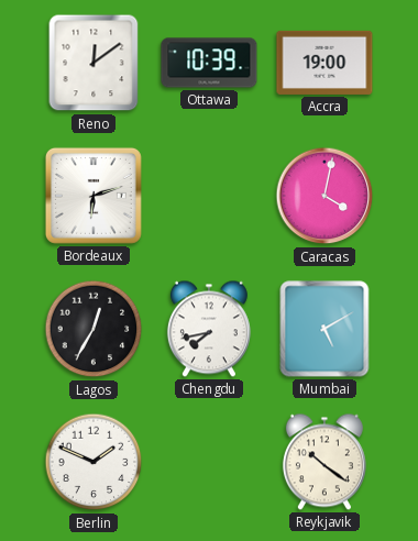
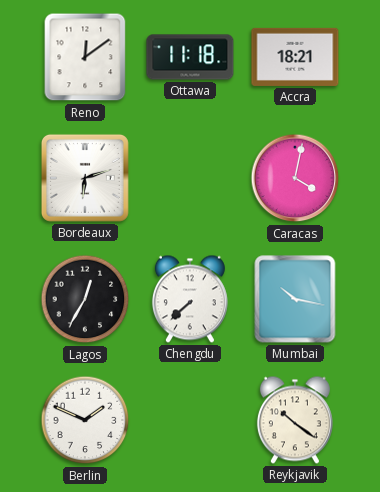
Ottawa: 10:39 -> 11:18
Accra: 19:00 -> 18:21
Chengdu: 7:43 -> 7:38
Mumbai: 5:10 -> 10:17
